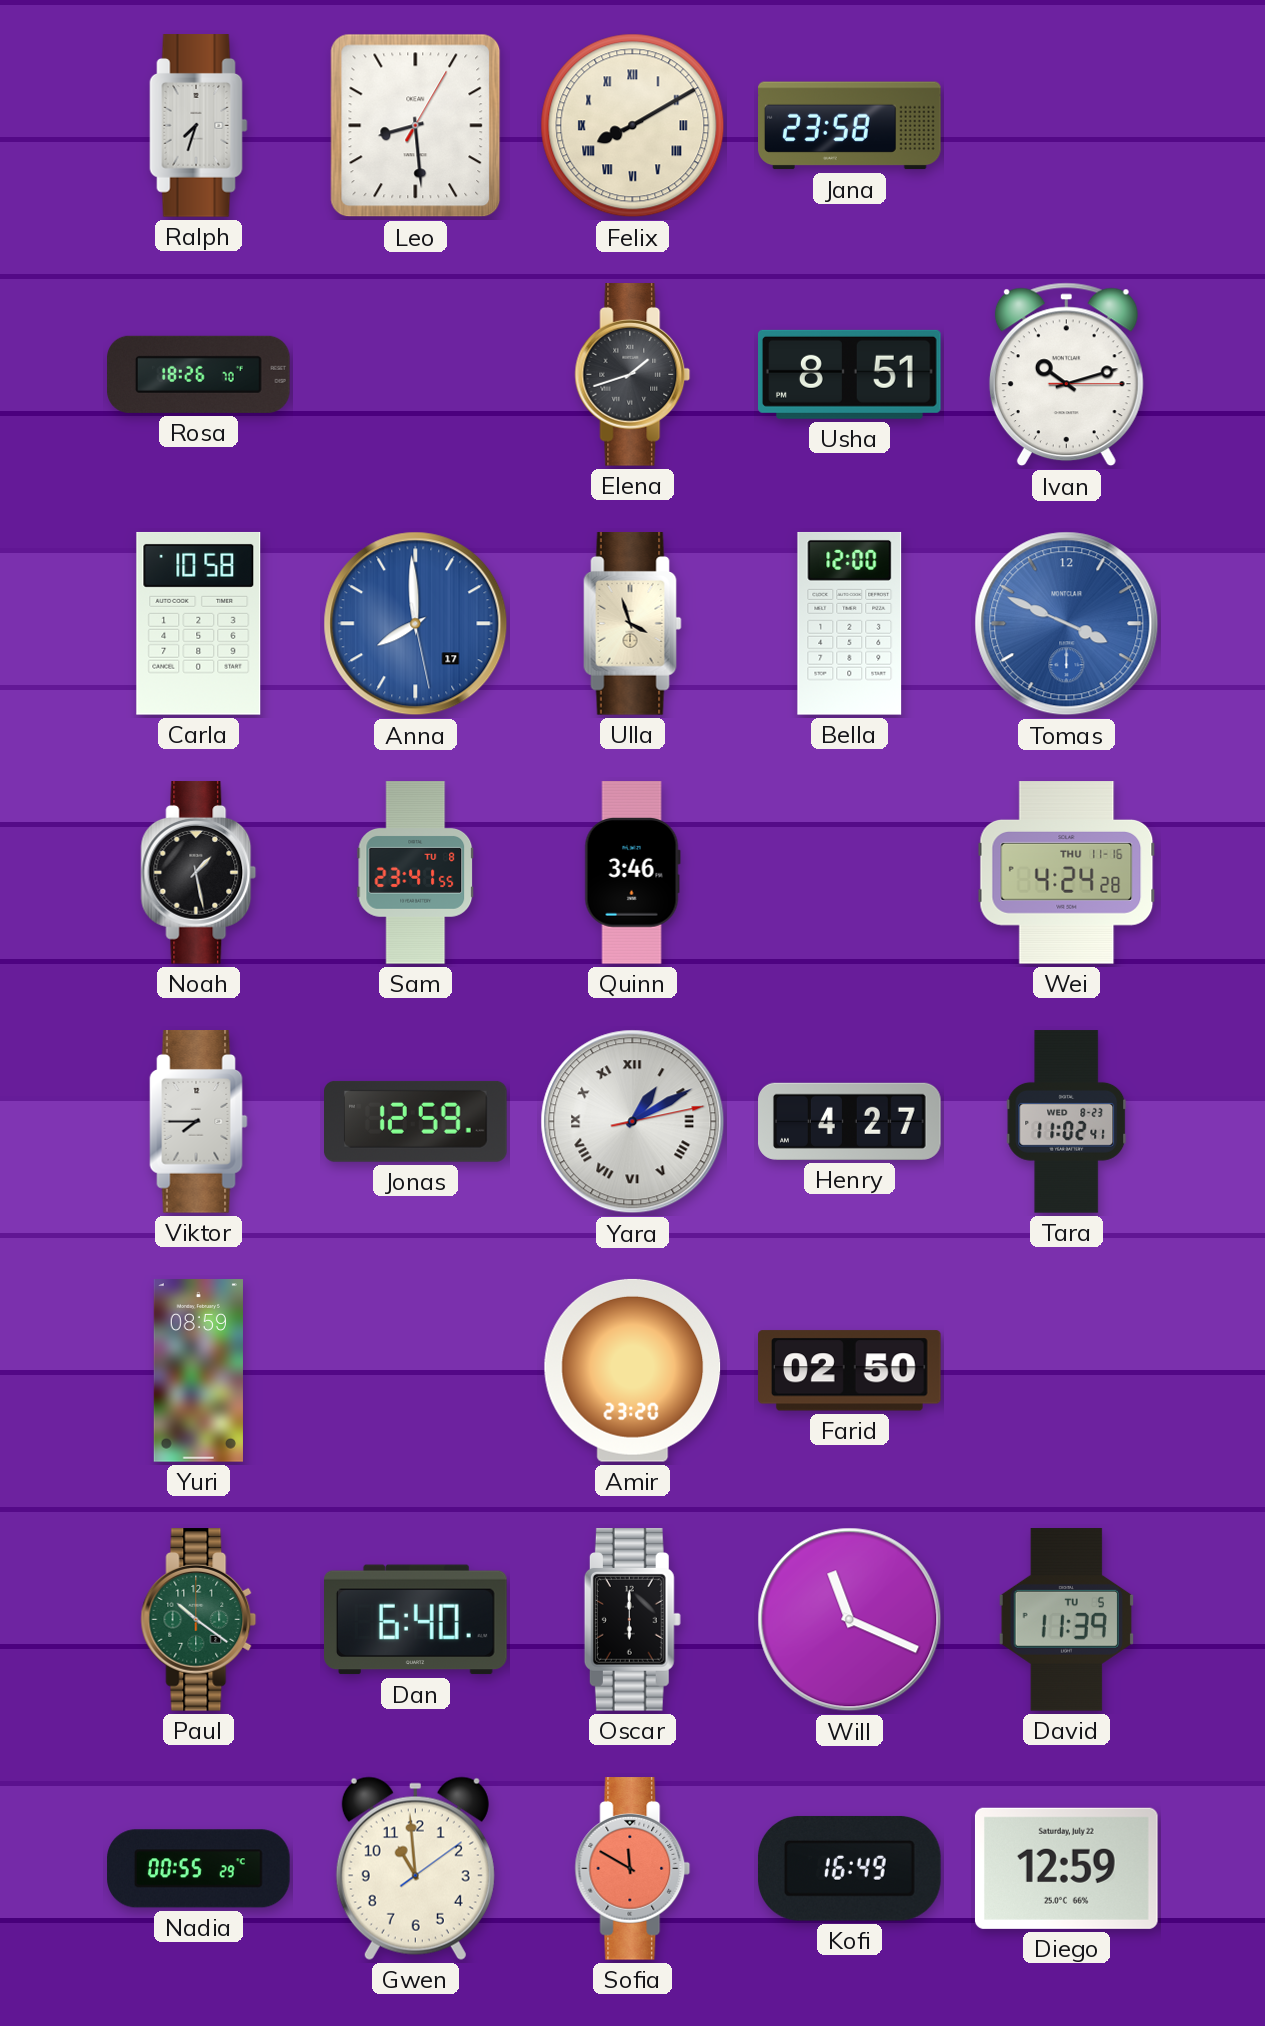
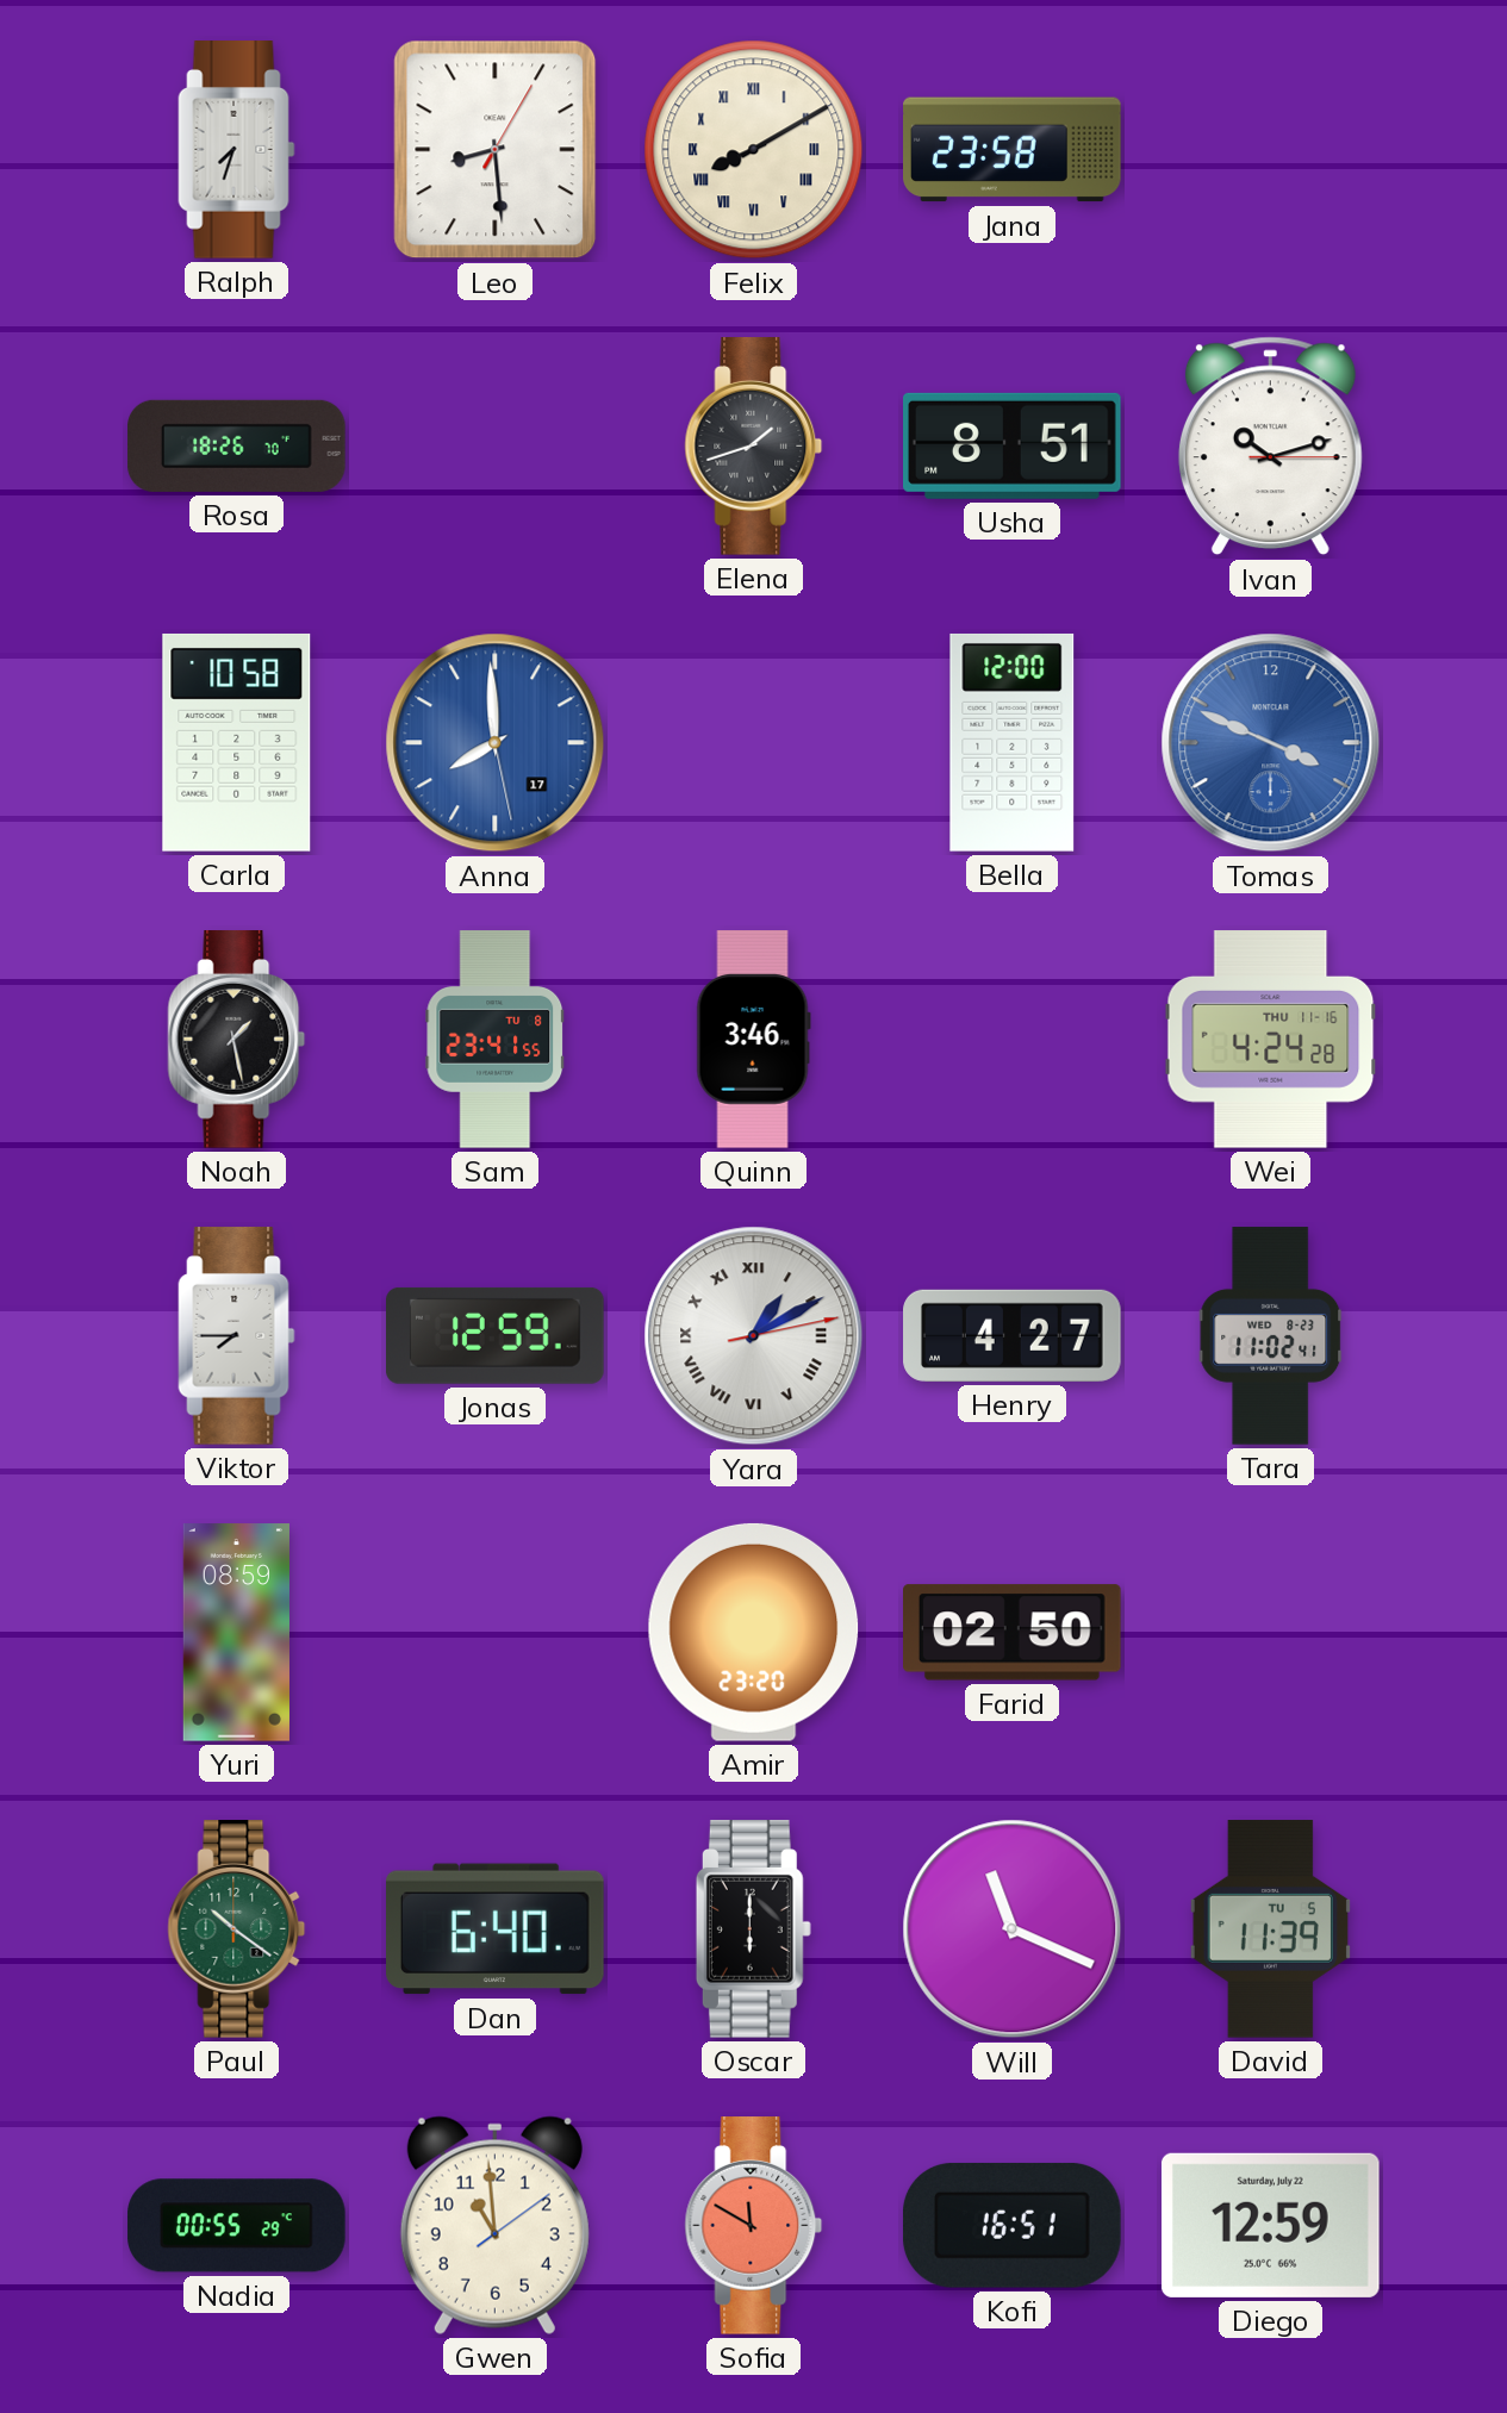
Ulla: 3:57 -> none
Kofi: 16:49 -> 16:51
